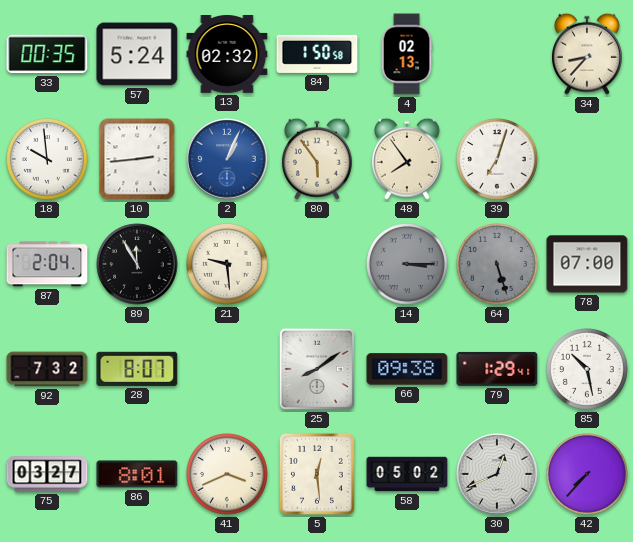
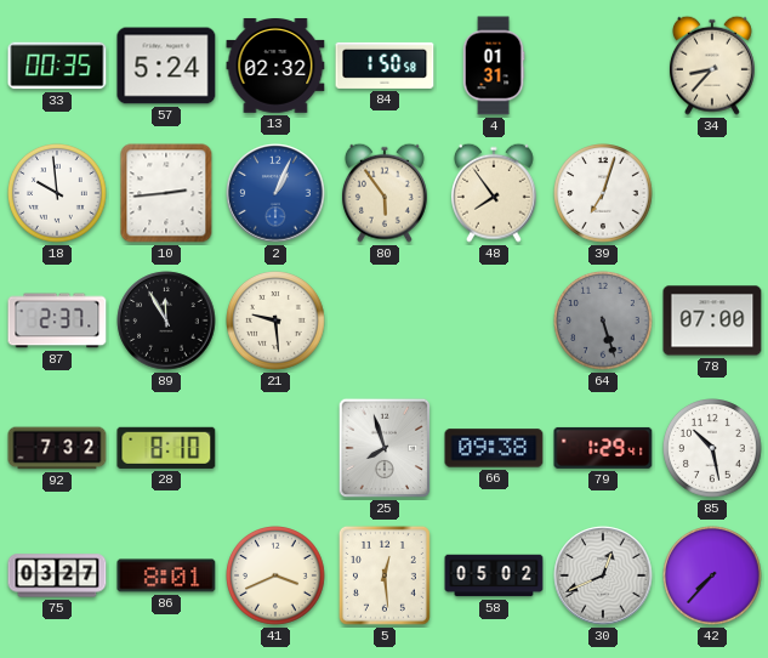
4: 02:13 -> 01:31
87: 2:04 -> 2:37
14: 3:15 -> none
28: 8:07 -> 8:10
25: 8:09 -> 7:57
